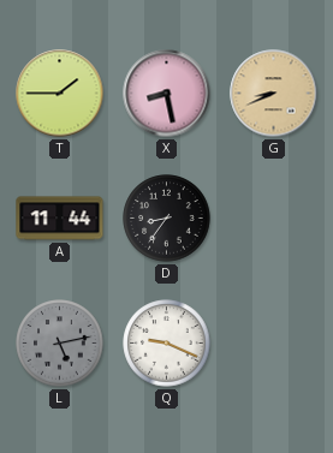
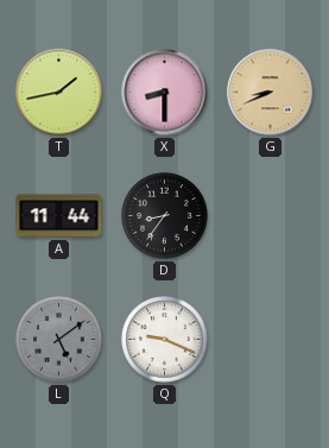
T: 1:45 -> 1:43
X: 8:28 -> 8:30
L: 5:13 -> 5:09
